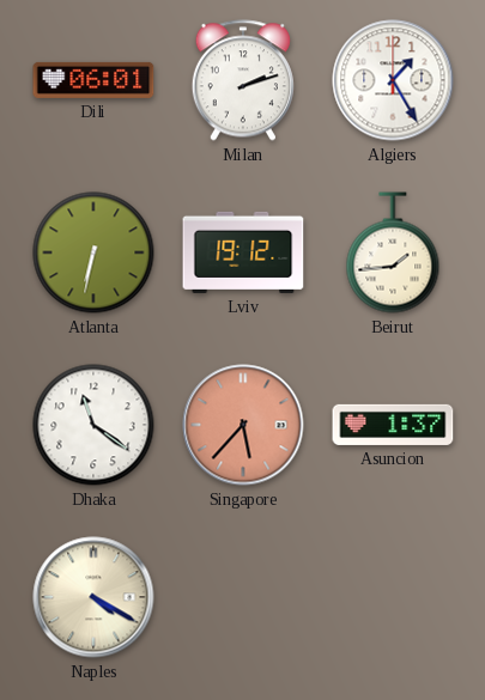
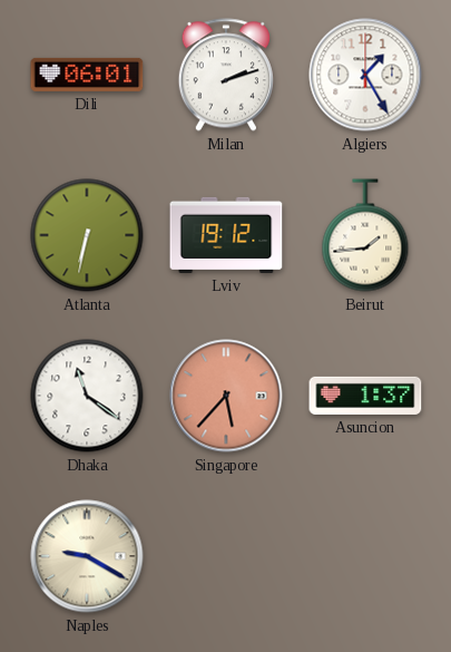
Naples: 4:20 -> 9:20
